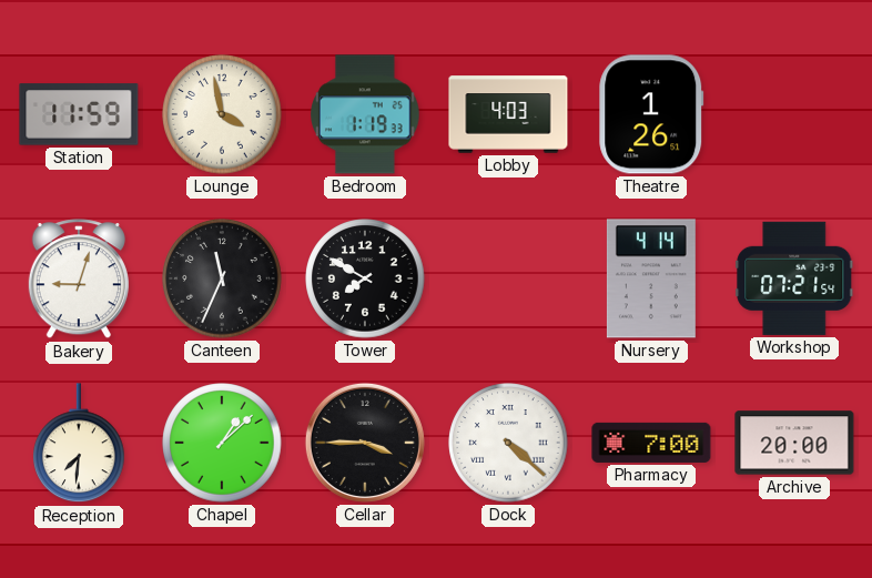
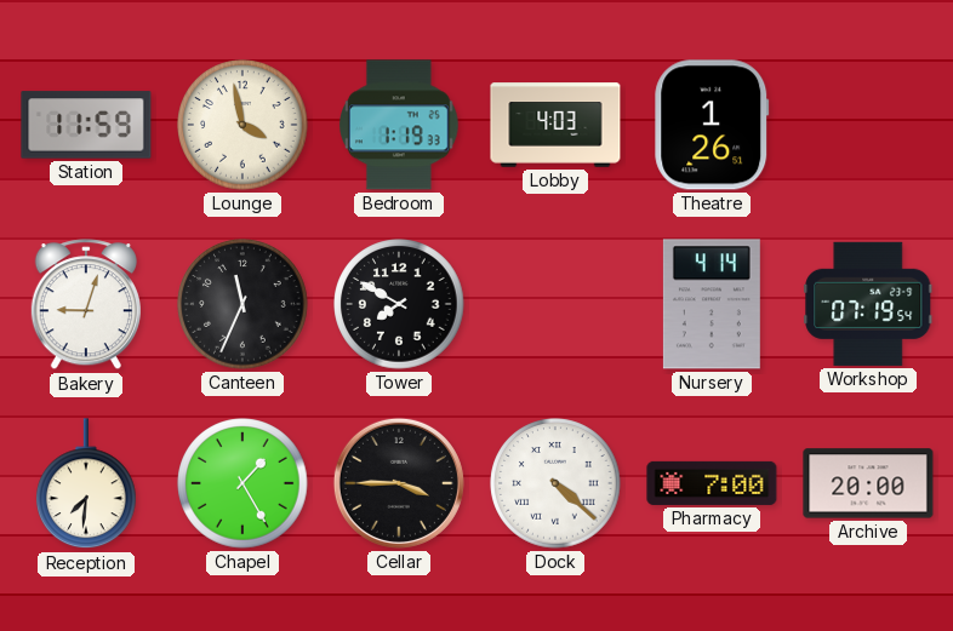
Workshop: 07:21 -> 07:19
Chapel: 1:08 -> 1:25
